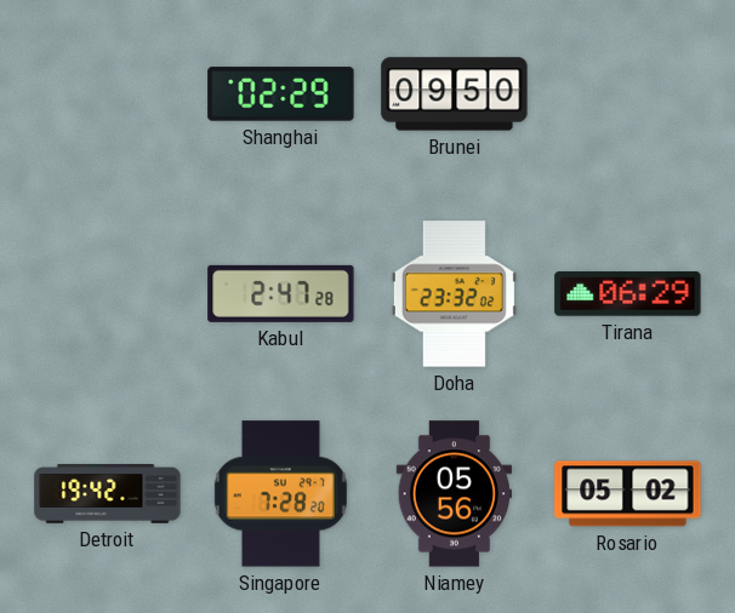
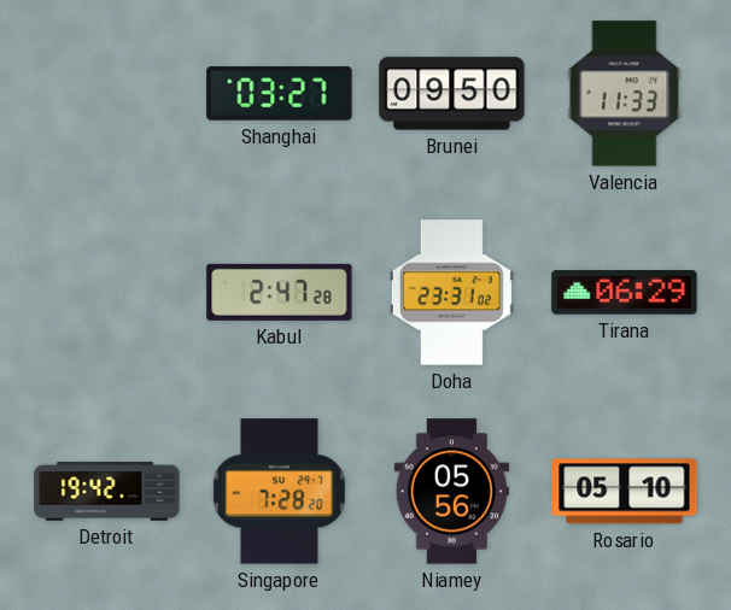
Shanghai: 02:29 -> 03:27
Valencia: none -> 11:33
Doha: 23:32 -> 23:31
Rosario: 05:02 -> 05:10
